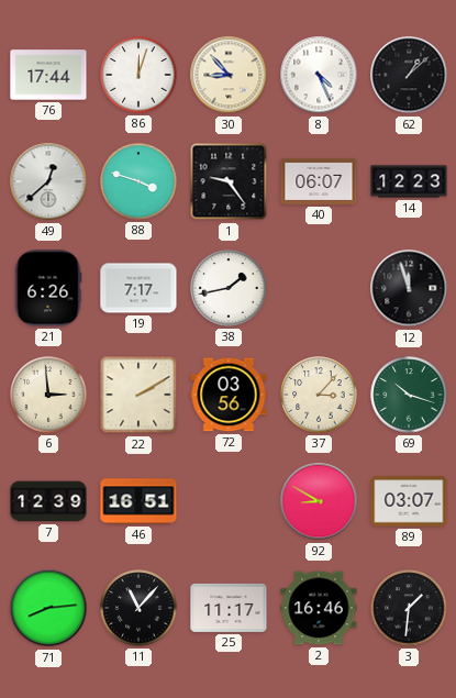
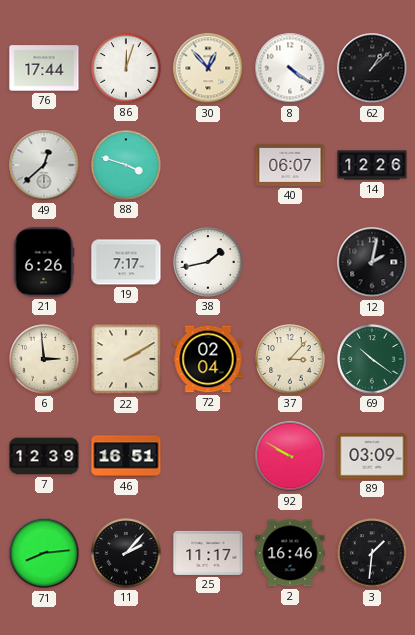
30: 8:53 -> 12:53
8: 4:26 -> 4:21
1: 9:24 -> none
14: 12:23 -> 12:26
12: 11:57 -> 2:02
72: 03:56 -> 02:04
69: 10:18 -> 10:21
92: 8:50 -> 9:50
89: 03:07 -> 03:09
11: 11:07 -> 2:07
